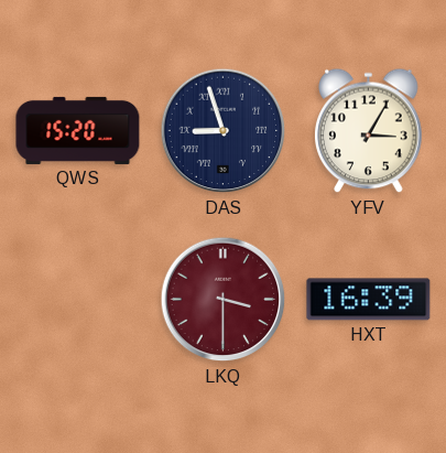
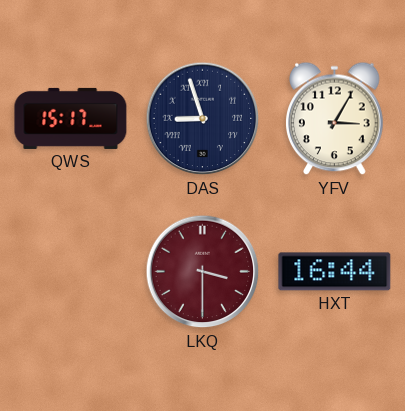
QWS: 15:20 -> 15:17
HXT: 16:39 -> 16:44
